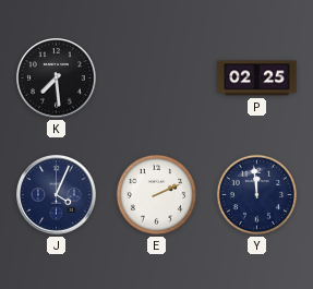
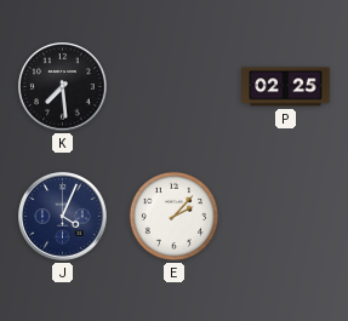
E: 2:11 -> 2:07
Y: 11:59 -> none
